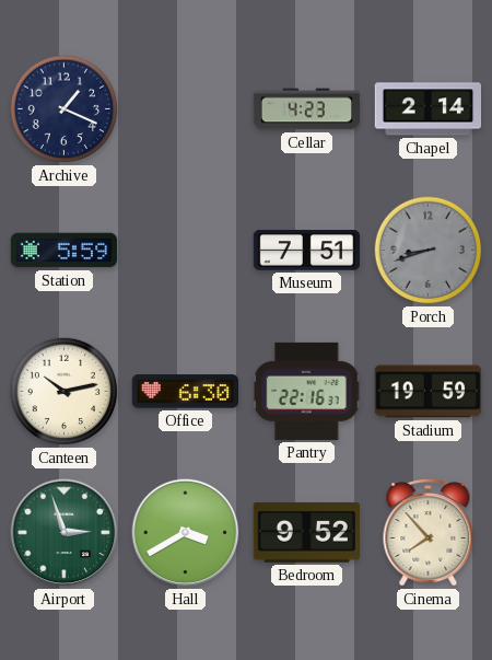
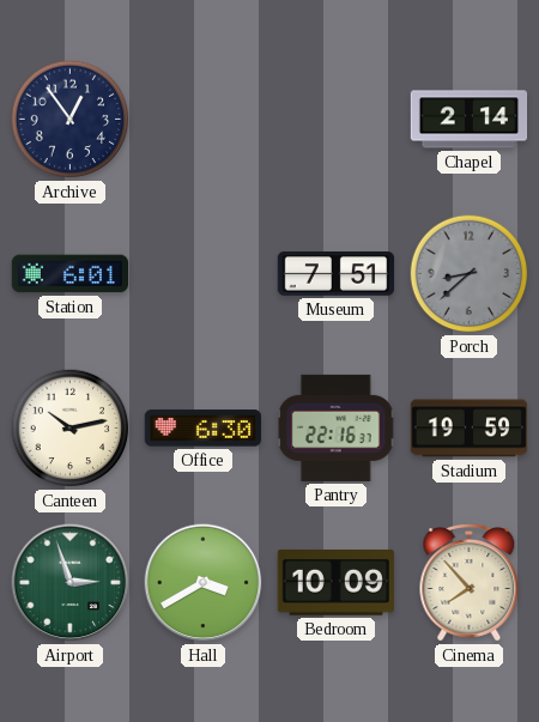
Archive: 1:19 -> 12:54
Cellar: 4:23 -> none
Station: 5:59 -> 6:01
Porch: 8:42 -> 8:38
Bedroom: 9:52 -> 10:09
